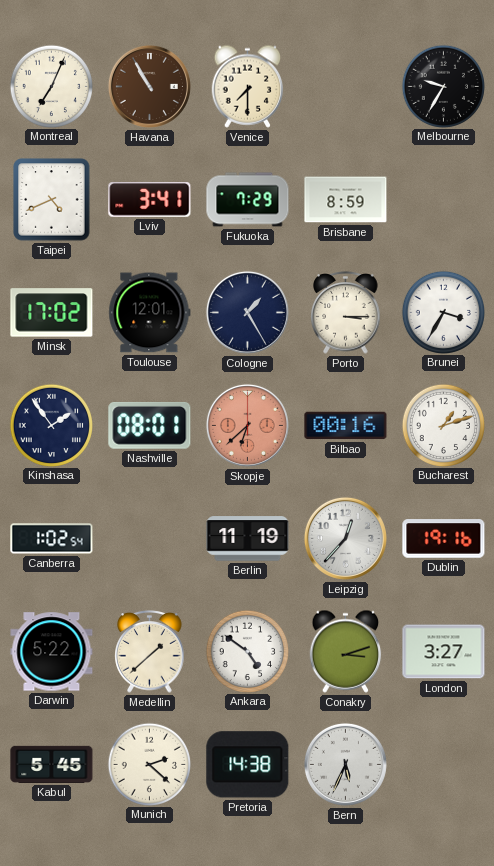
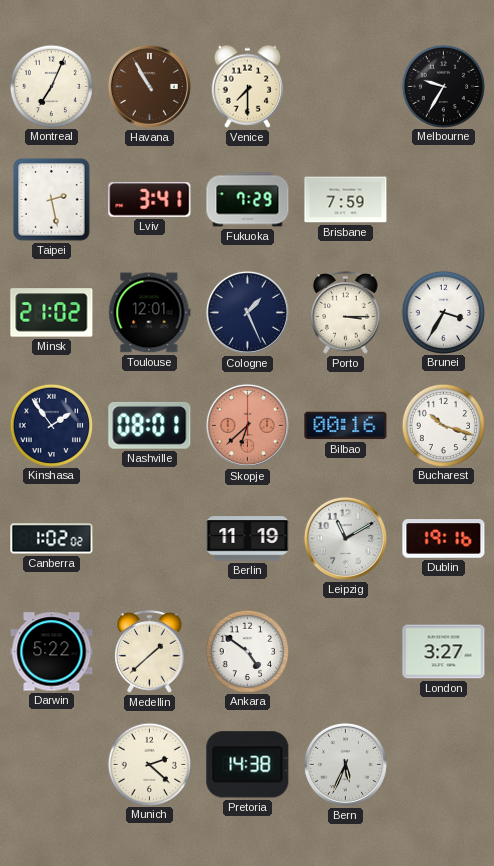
Taipei: 4:41 -> 2:28
Brisbane: 8:59 -> 7:59
Minsk: 17:02 -> 21:02
Cologne: 1:25 -> 1:26
Bucharest: 1:12 -> 10:18
Canberra: 1:02:54 -> 1:02:02
Leipzig: 12:37 -> 11:10
Conakry: 3:12 -> none
Kabul: 5:45 -> none
